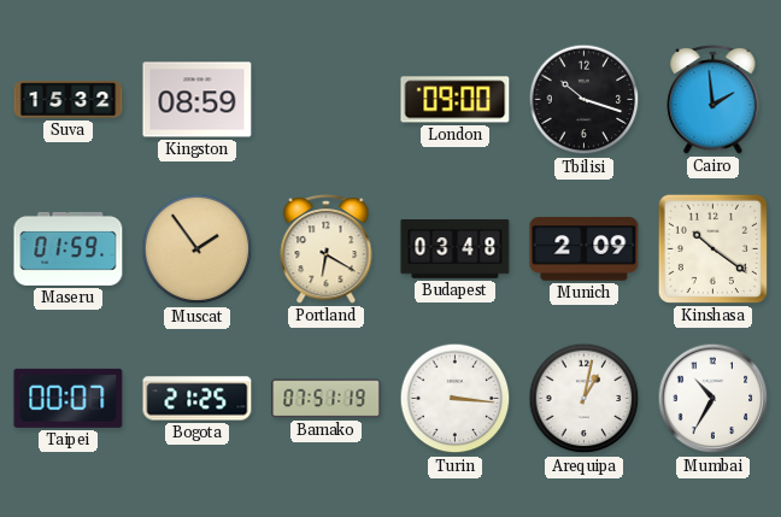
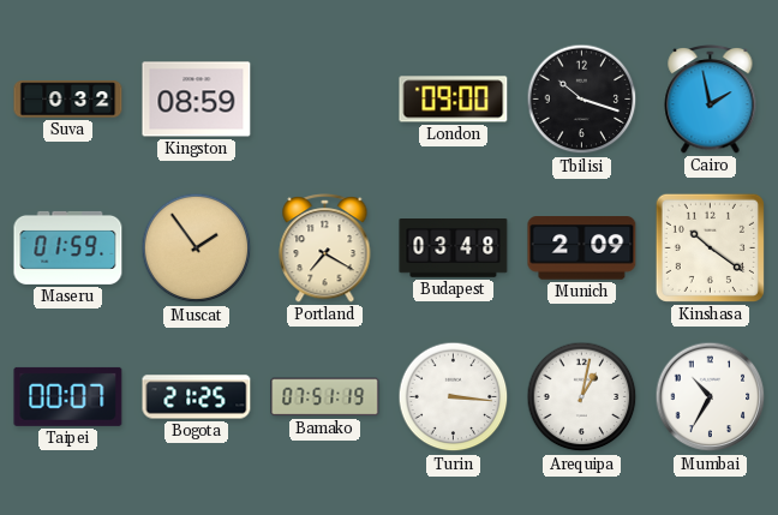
Suva: 15:32 -> 0:32
Cairo: 1:59 -> 1:58
Portland: 6:20 -> 7:20
